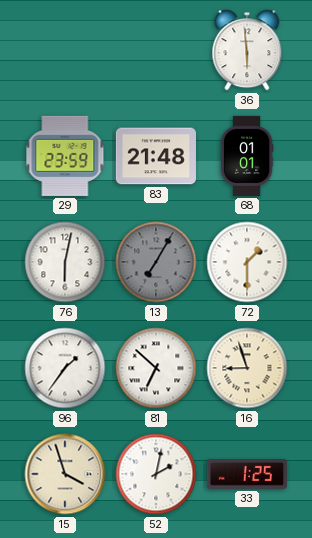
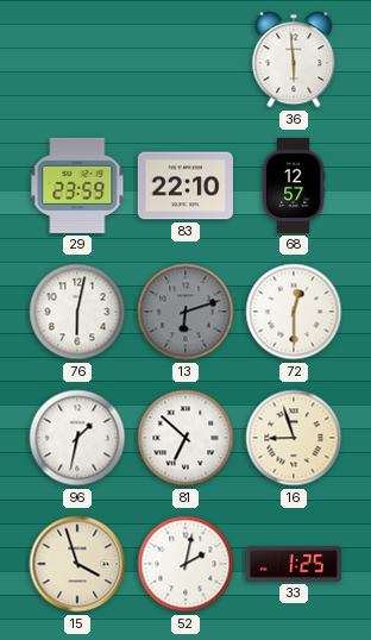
83: 21:48 -> 22:10
68: 01:01 -> 12:57
13: 7:05 -> 6:12
72: 1:30 -> 12:30
96: 1:36 -> 1:32
